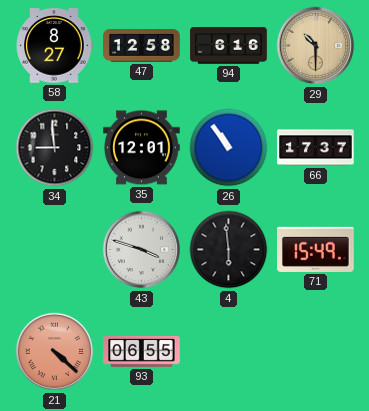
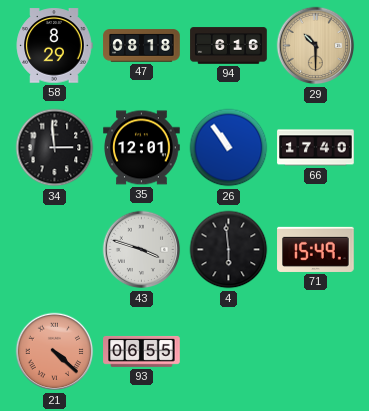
58: 8:27 -> 8:29
47: 12:58 -> 08:18
34: 8:59 -> 2:59
66: 17:37 -> 17:40
